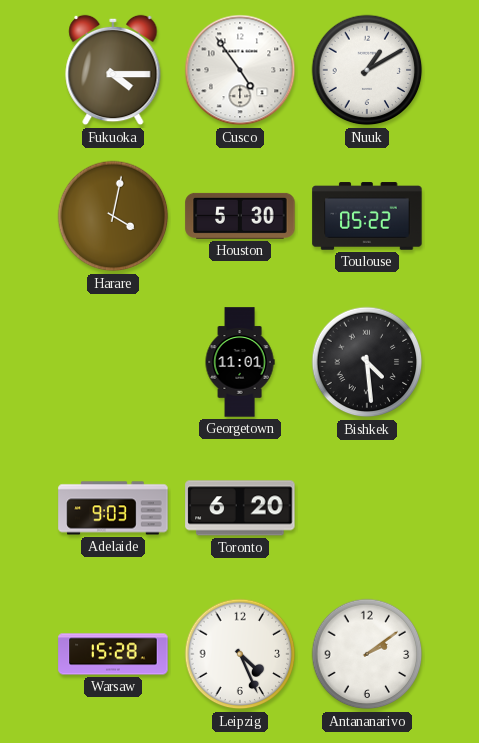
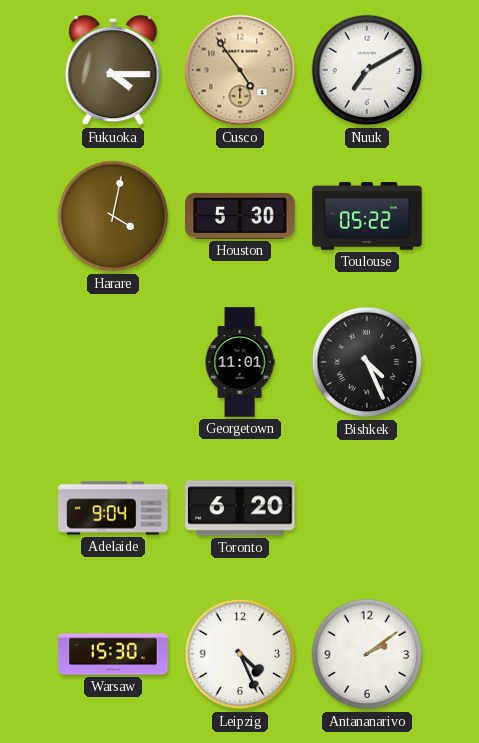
Cusco dial: white -> champagne
Nuuk: 1:10 -> 7:10
Bishkek: 4:29 -> 4:26
Adelaide: 9:03 -> 9:04
Warsaw: 15:28 -> 15:30
